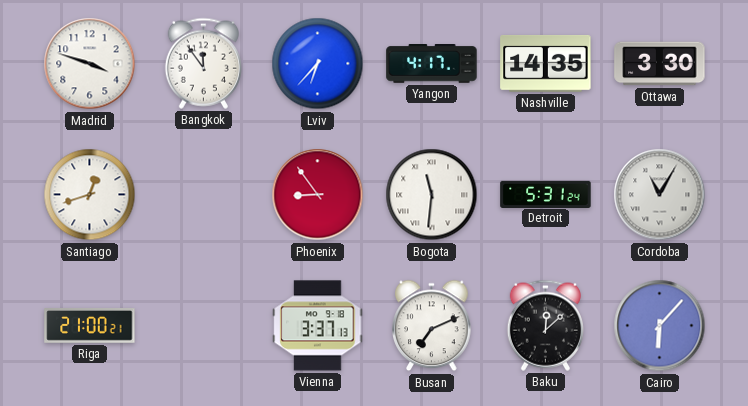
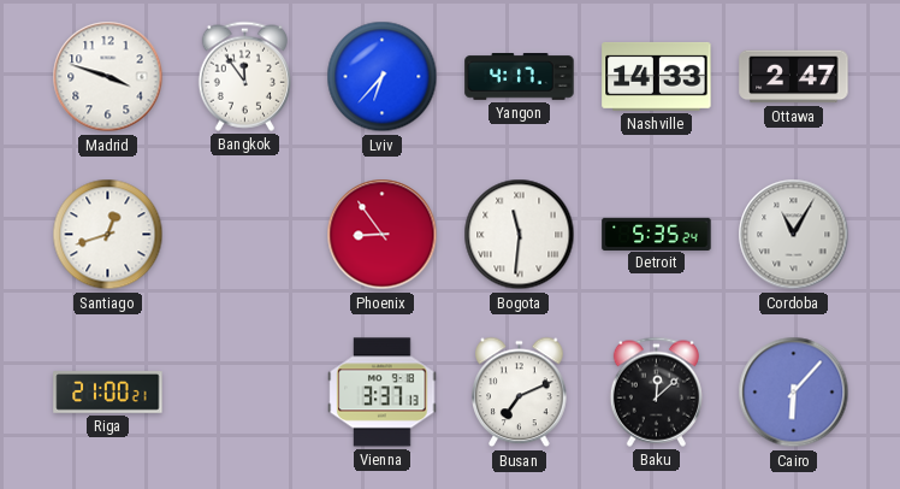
Nashville: 14:35 -> 14:33
Ottawa: 3:30 -> 2:47
Detroit: 5:31 -> 5:35
